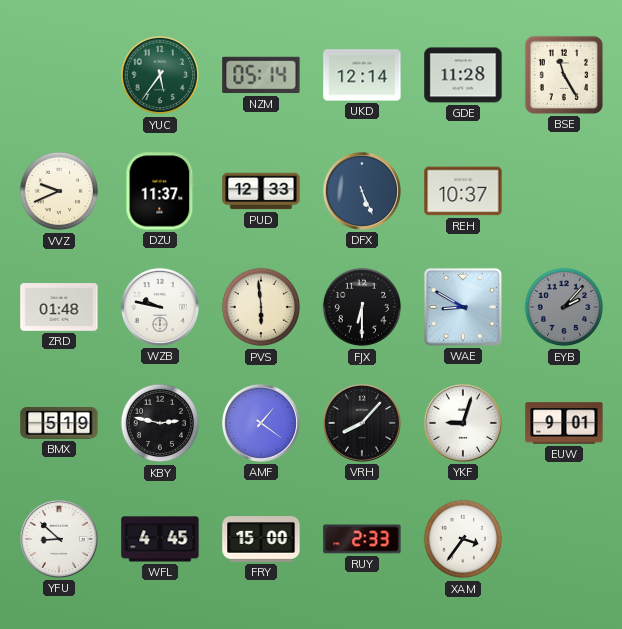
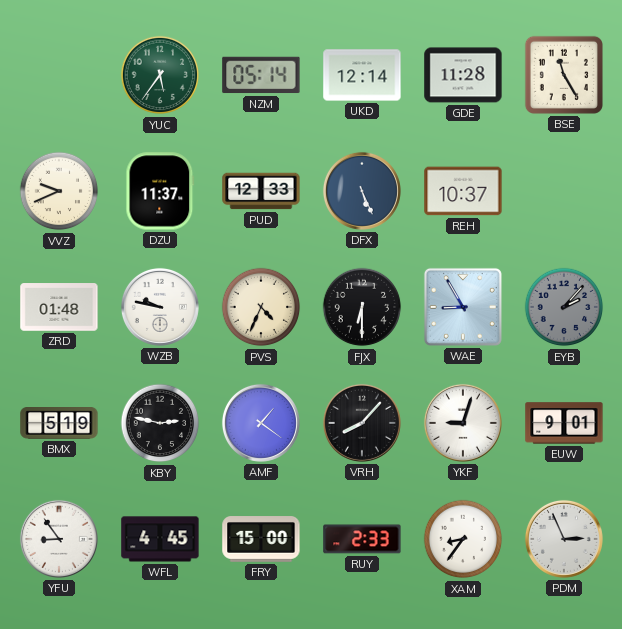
PVS: 5:59 -> 4:34
WAE: 8:50 -> 8:55
YFU: 8:52 -> 8:54
XAM: 3:36 -> 8:36
PDM: none -> 2:56
